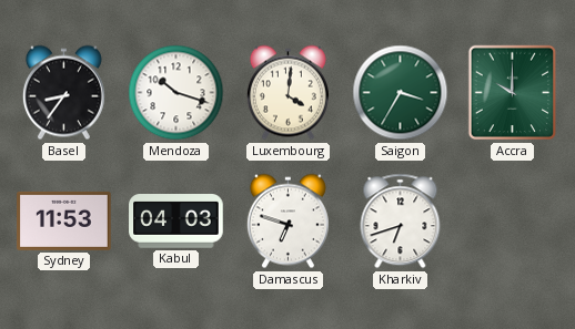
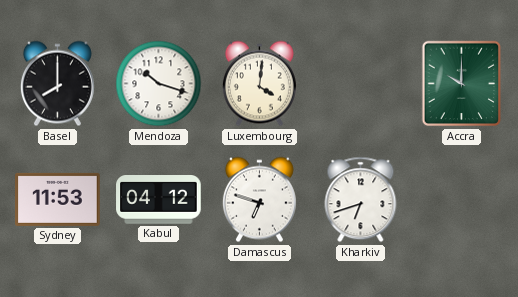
Basel: 8:36 -> 8:00
Saigon: 3:35 -> none
Kabul: 04:03 -> 04:12
